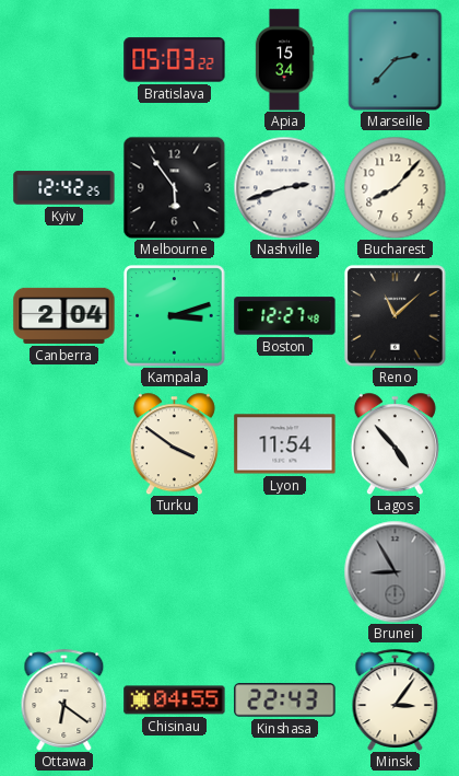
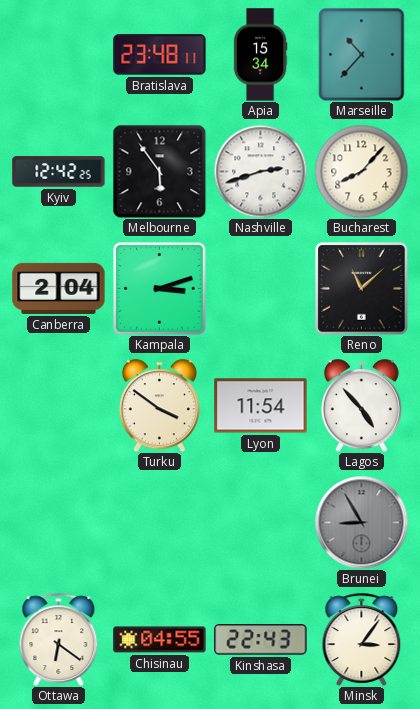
Bratislava: 05:03 -> 23:48
Marseille: 2:37 -> 10:37
Boston: 12:27 -> none
